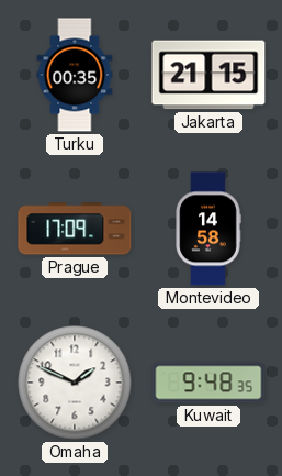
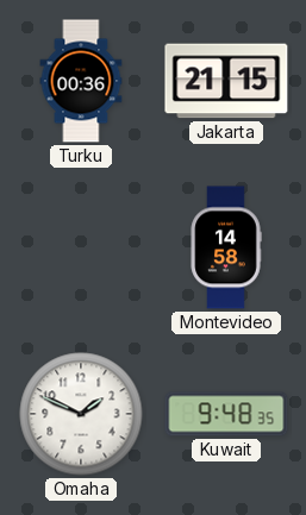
Turku: 00:35 -> 00:36
Prague: 17:09 -> none
